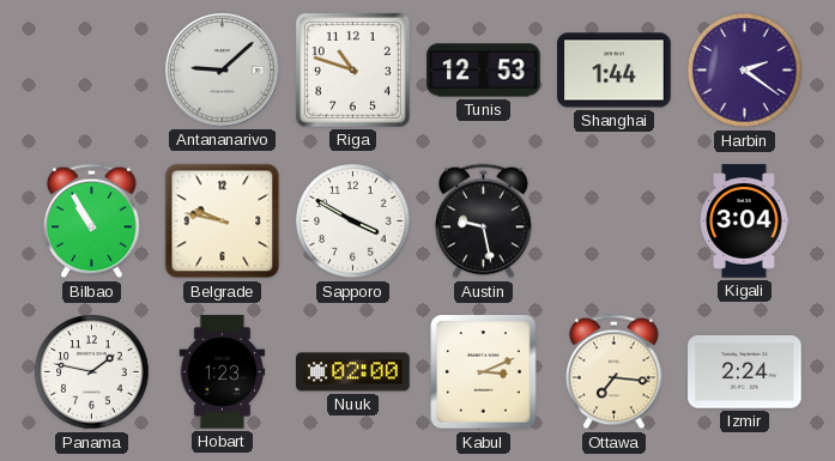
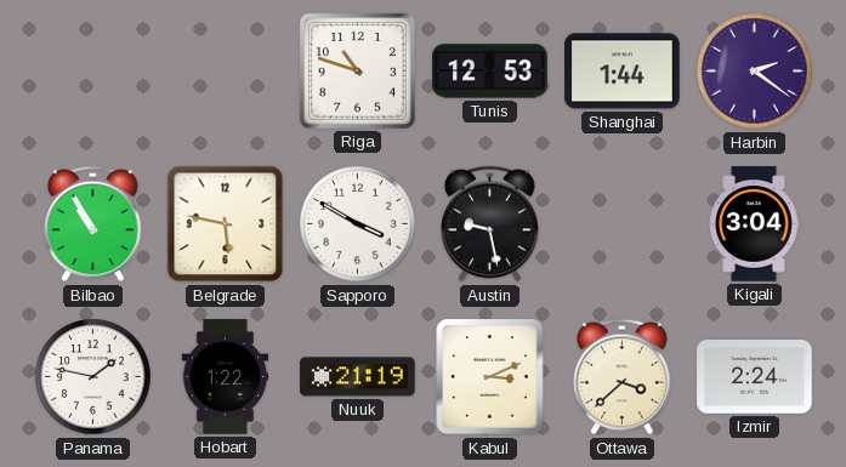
Antananarivo: 9:08 -> none
Belgrade: 9:47 -> 5:47
Hobart: 1:23 -> 1:22
Nuuk: 02:00 -> 21:19
Ottawa: 7:16 -> 3:38
